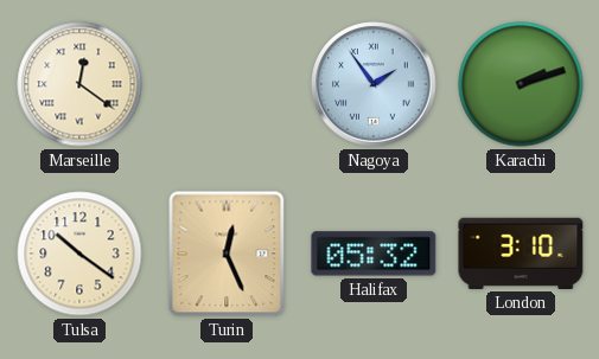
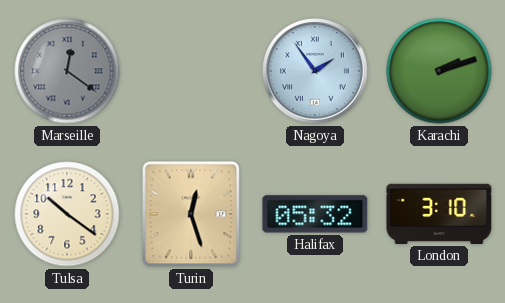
Marseille dial: cream -> grey
Turin: 12:26 -> 12:27
